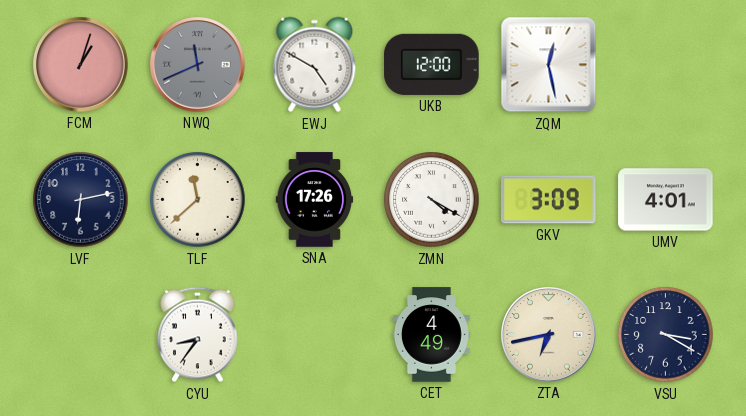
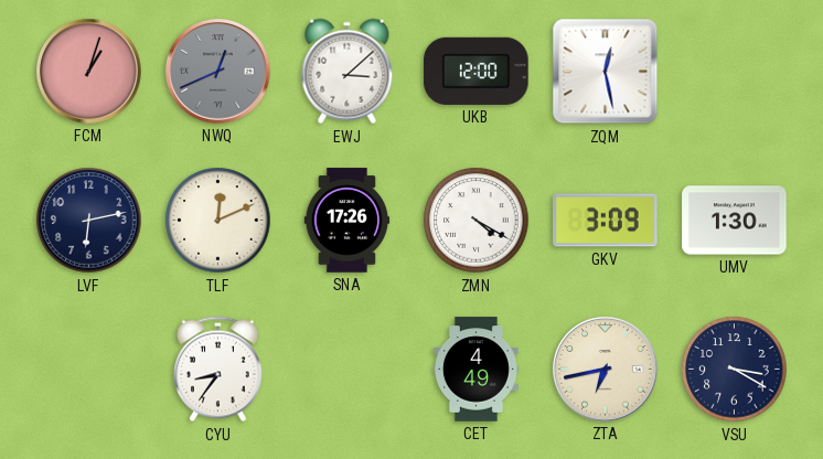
NWQ: 11:41 -> 12:41
EWJ: 4:50 -> 3:08
TLF: 11:38 -> 12:11
UMV: 4:01 -> 1:30
